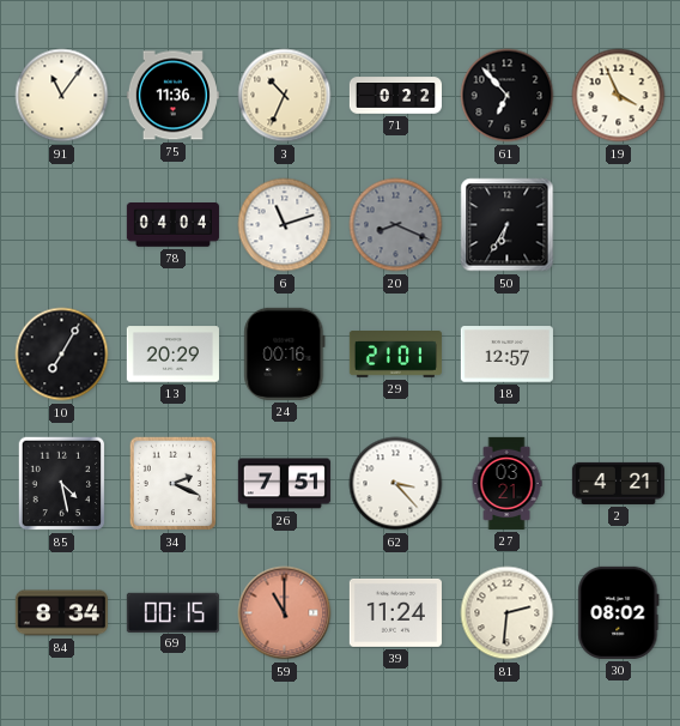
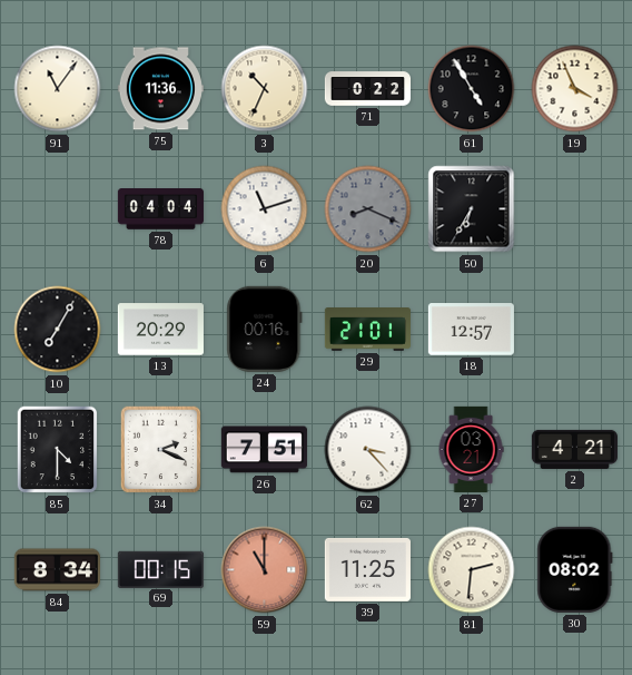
61: 6:53 -> 4:55
85: 4:28 -> 4:30
39: 11:24 -> 11:25
